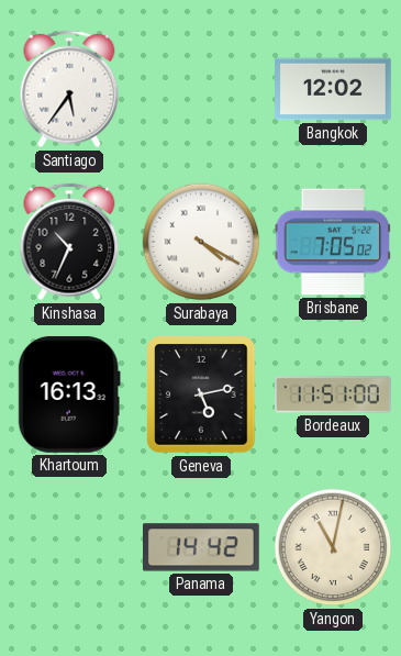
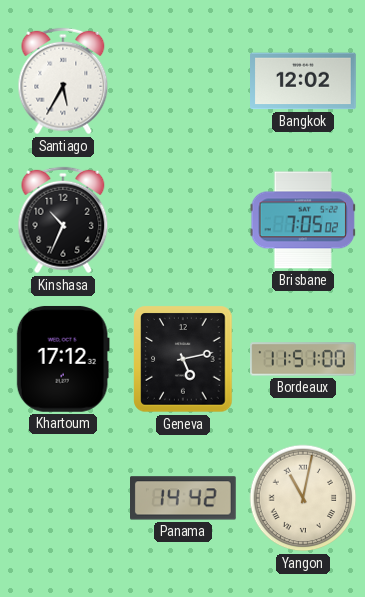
Santiago: 5:36 -> 5:35
Surabaya: 4:20 -> none
Khartoum: 16:13 -> 17:12
